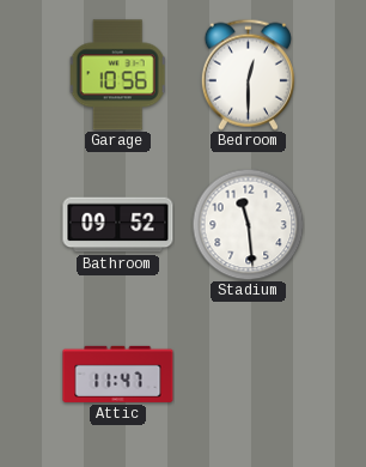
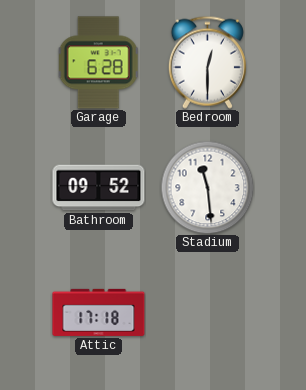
Garage: 10:56 -> 6:28
Attic: 11:47 -> 17:18
